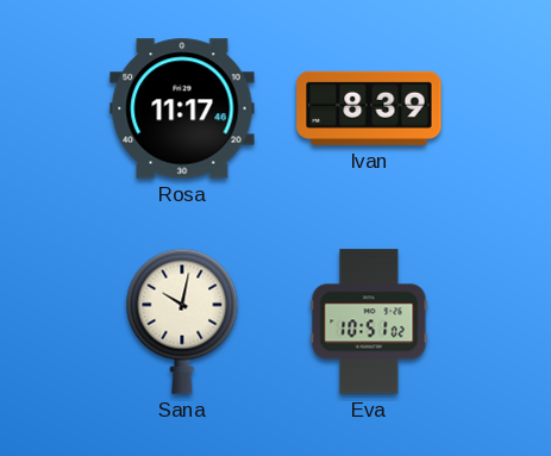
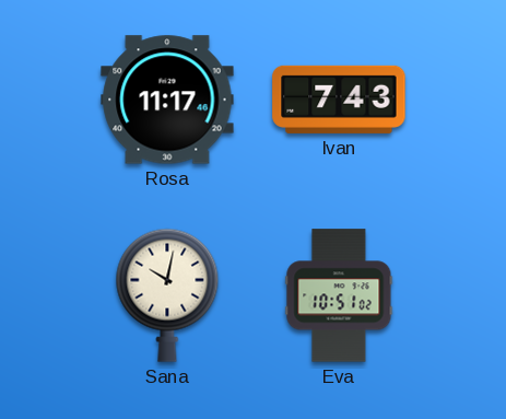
Ivan: 8:39 -> 7:43
